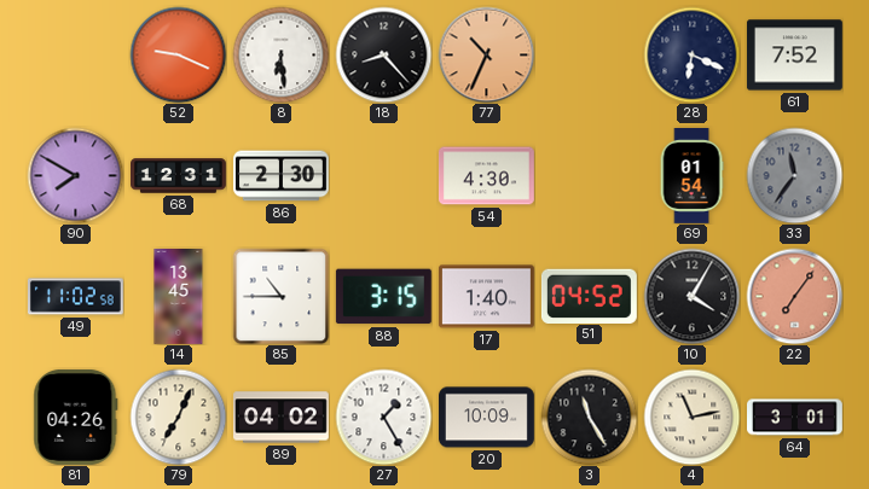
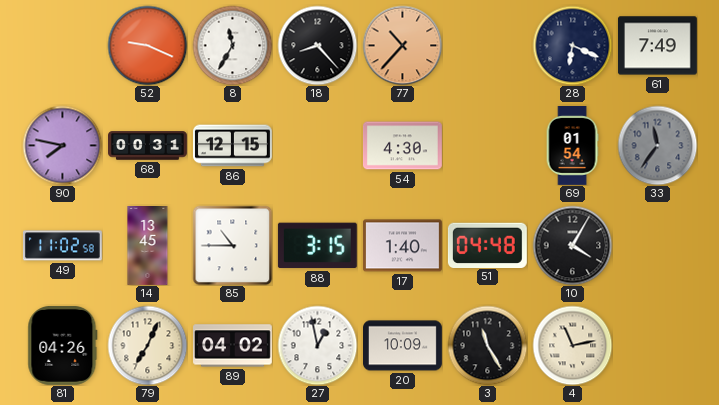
8: 6:29 -> 11:35
77: 10:34 -> 10:37
61: 7:52 -> 7:49
90: 7:50 -> 7:47
68: 12:31 -> 00:31
86: 2:30 -> 12:15
51: 04:52 -> 04:48
22: 7:06 -> none
27: 1:25 -> 12:58
64: 3:01 -> none
